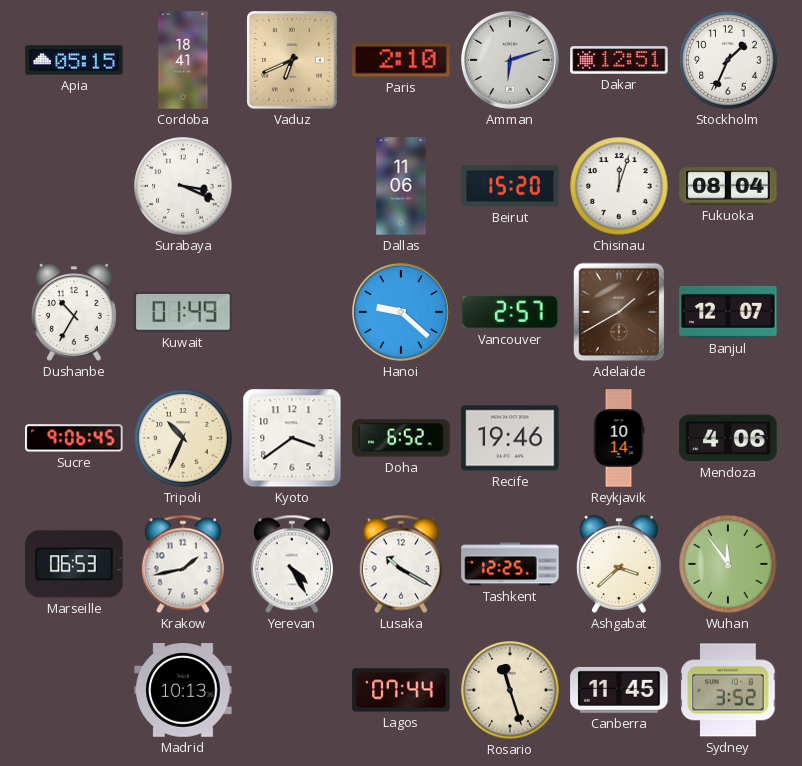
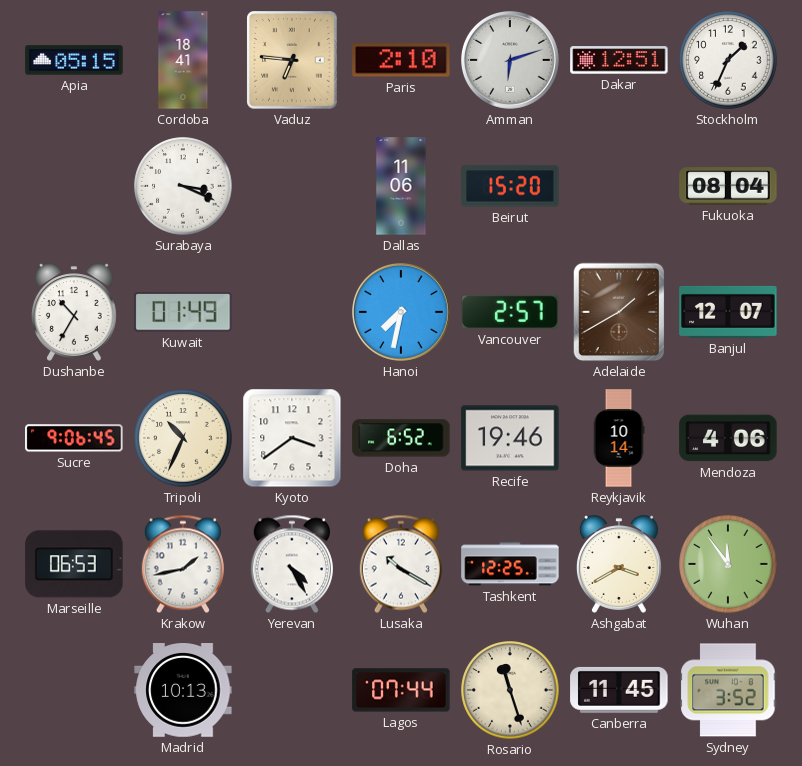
Vaduz: 6:41 -> 6:46
Chisinau: 12:03 -> none
Hanoi: 9:22 -> 7:32
Ashgabat: 3:38 -> 3:40
